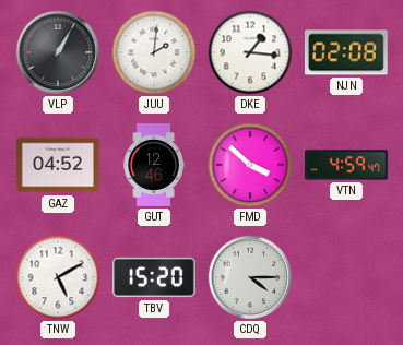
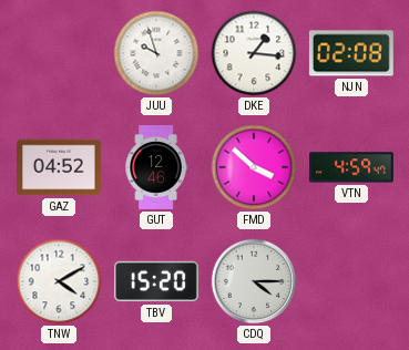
VLP: 1:05 -> none
JUU: 2:01 -> 9:57
TNW: 5:10 -> 4:10
